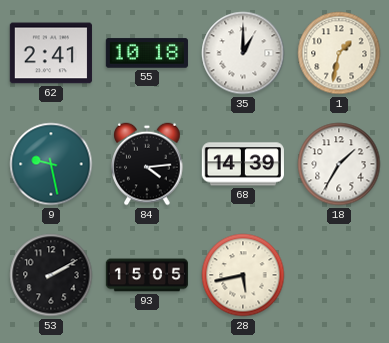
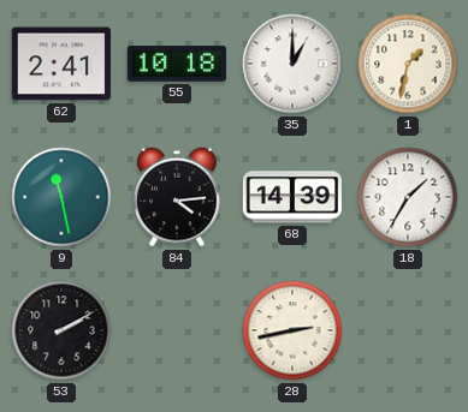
9: 9:28 -> 11:28
93: 15:05 -> none
28: 5:43 -> 2:43
